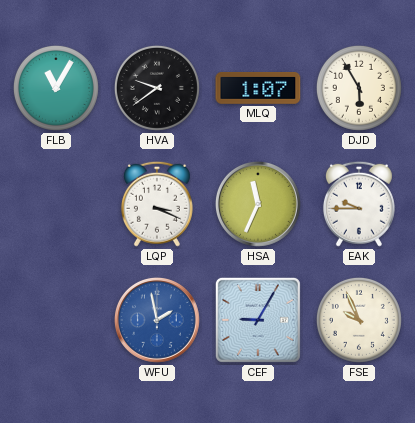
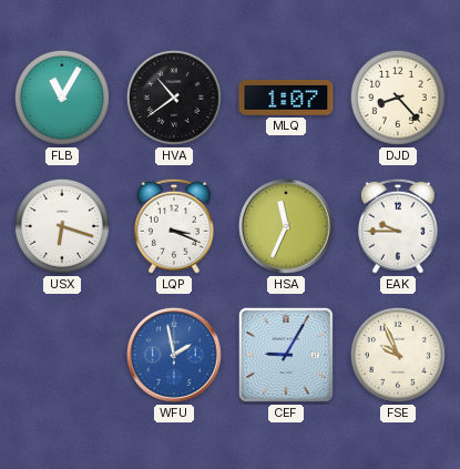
HVA: 9:39 -> 10:39
DJD: 5:55 -> 8:23
USX: none -> 6:18
